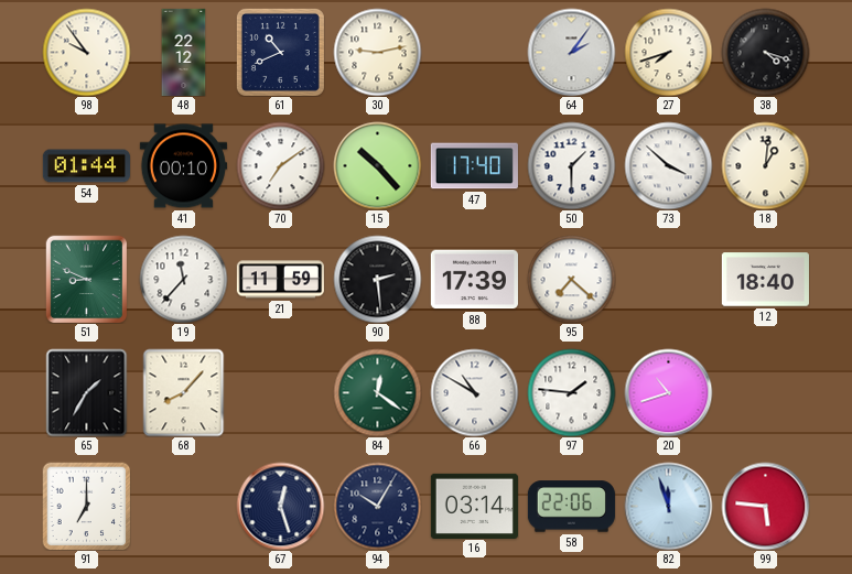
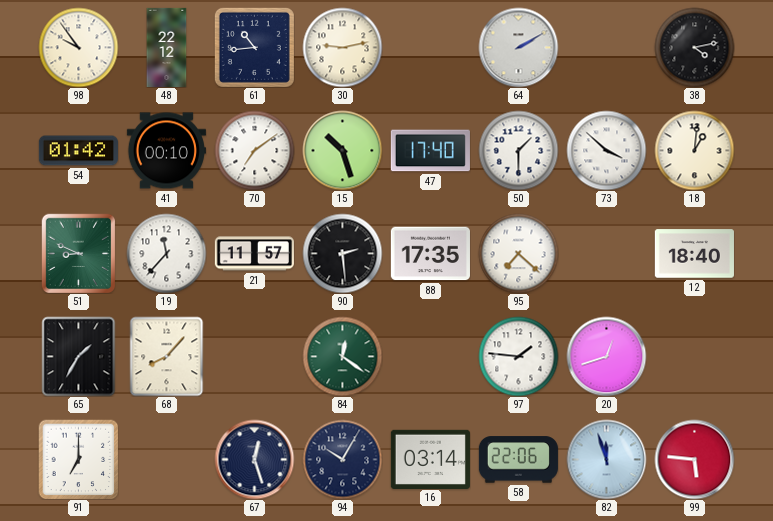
61: 10:41 -> 10:44
64: 2:06 -> 2:10
27: 7:42 -> none
38: 4:18 -> 4:13
54: 01:44 -> 01:42
15: 10:23 -> 10:27
21: 11:59 -> 11:57
88: 17:39 -> 17:35
66: 10:50 -> none
20: 10:42 -> 12:42
